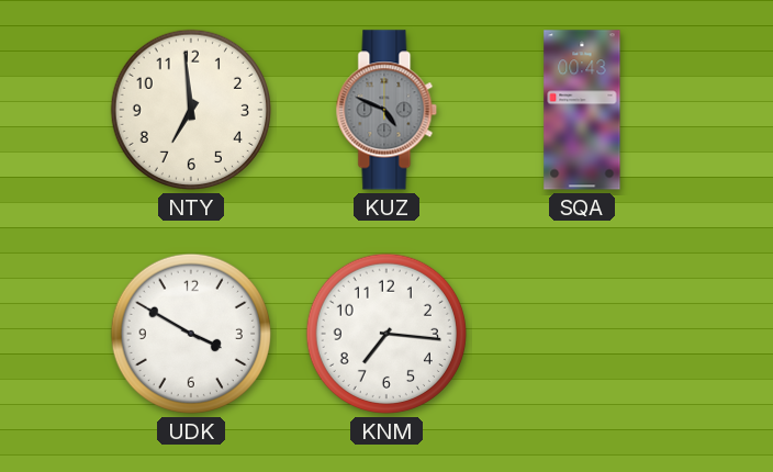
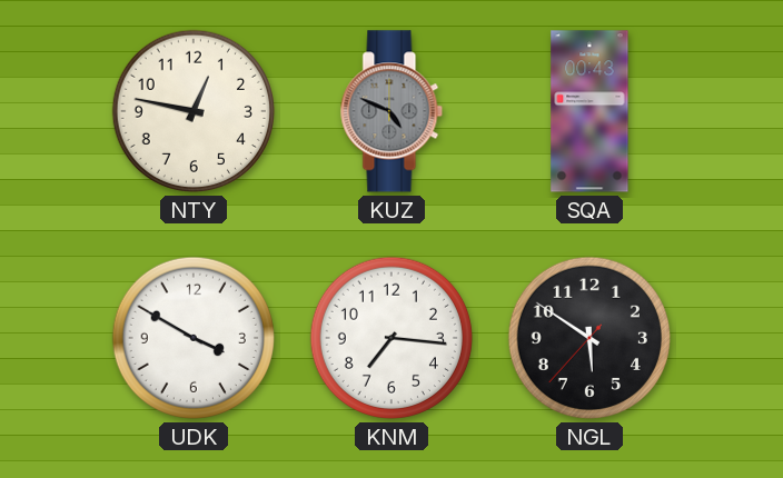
NTY: 6:59 -> 12:47
NGL: none -> 5:50
